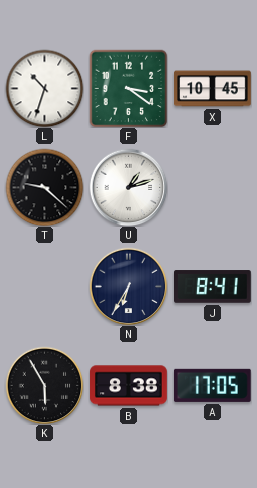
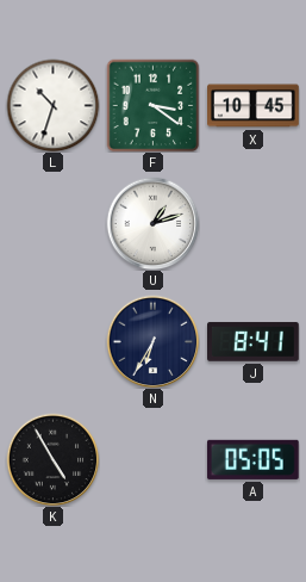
T: 9:22 -> none
K: 5:55 -> 4:55
B: 8:38 -> none
A: 17:05 -> 05:05
